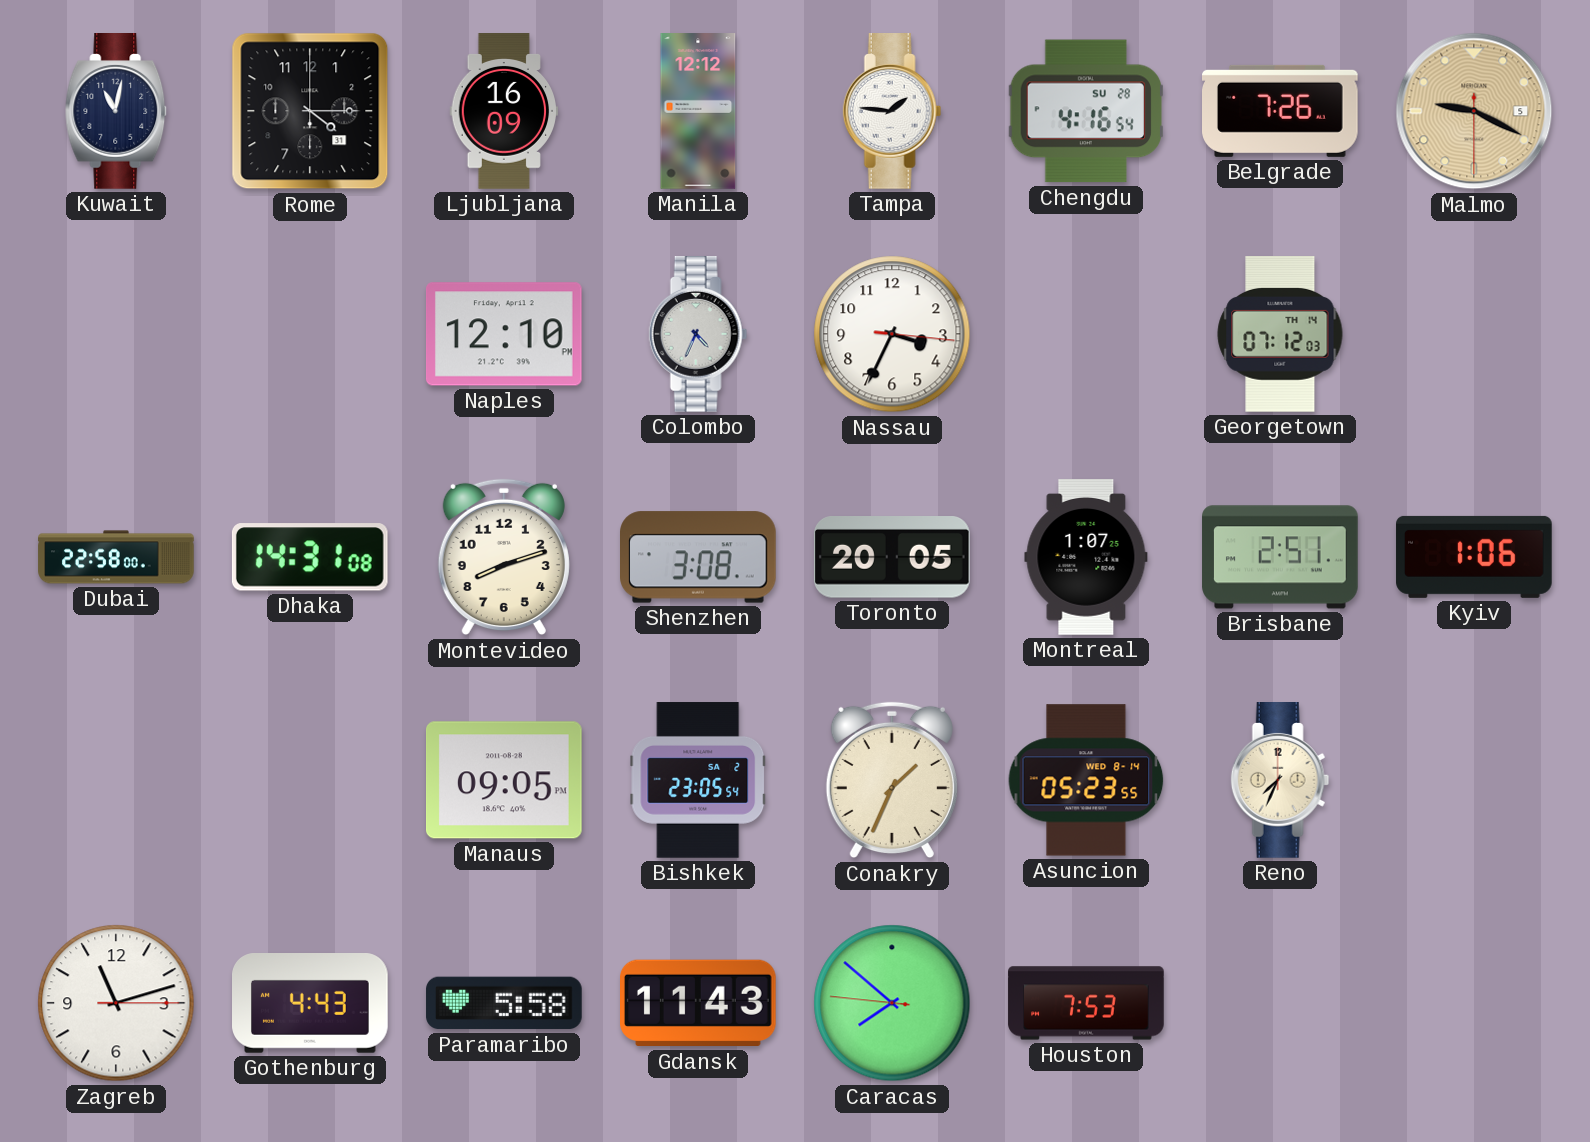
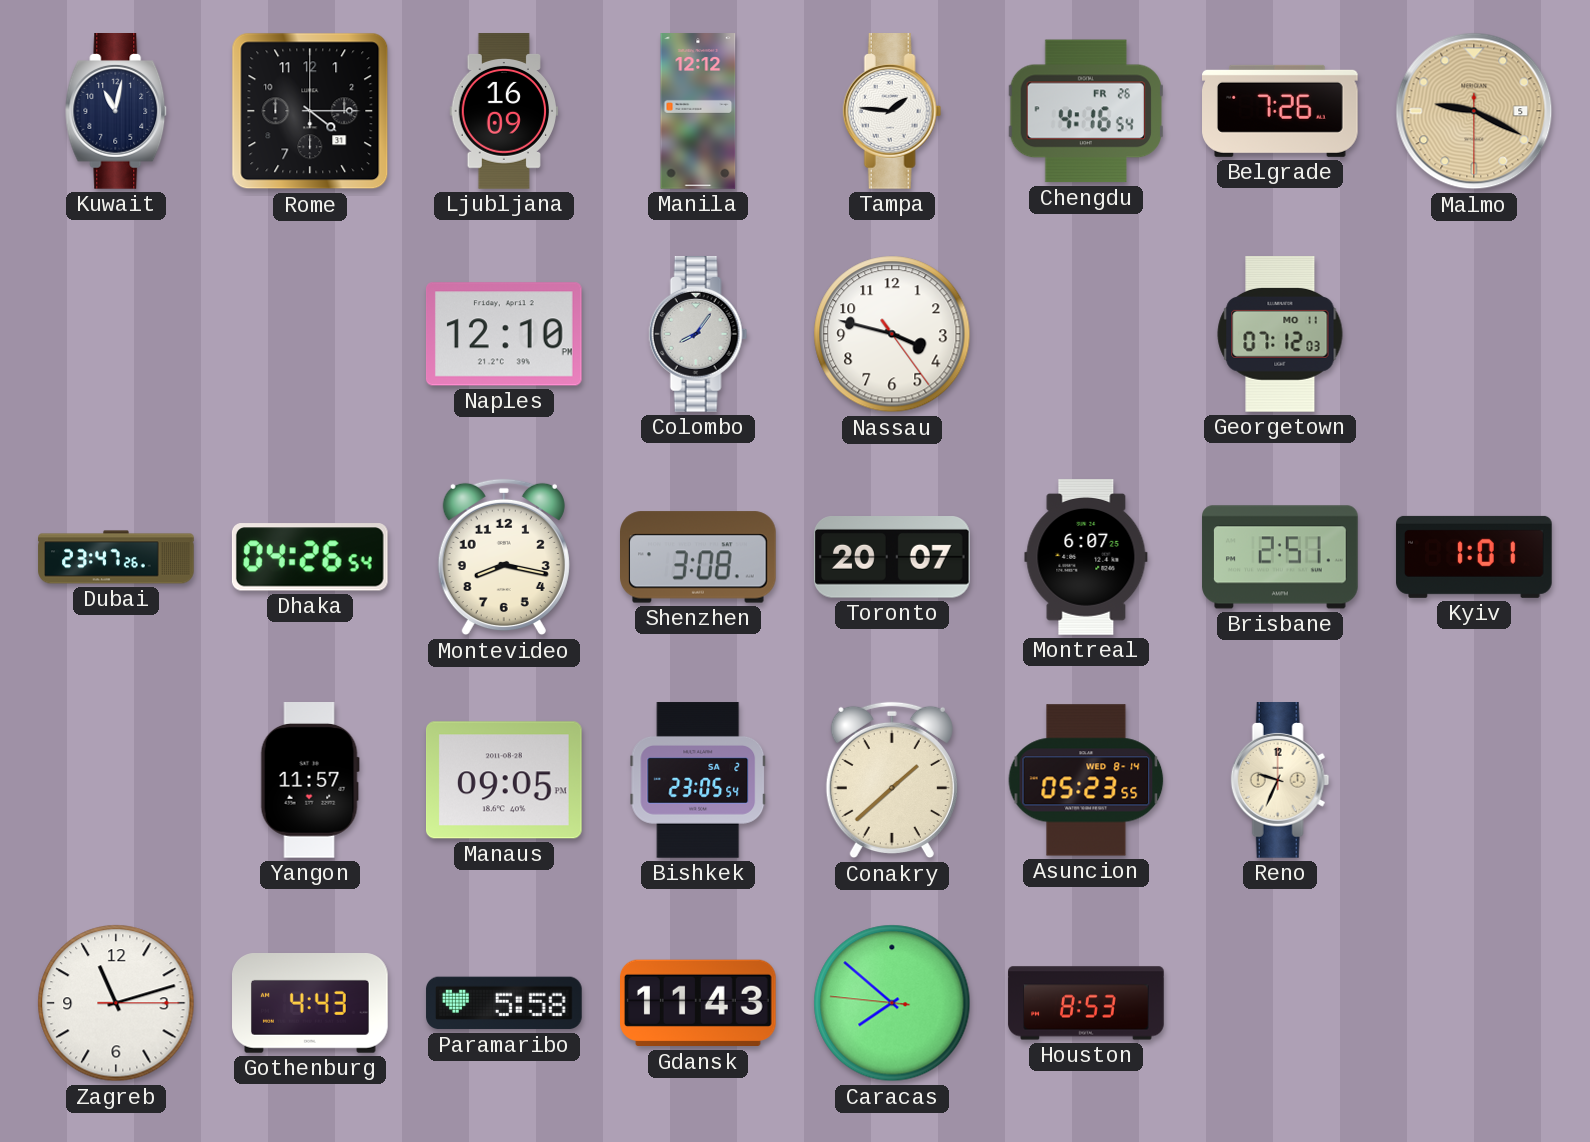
Chengdu date: SU 28 -> FR 26
Colombo: 4:34 -> 8:06
Nassau: 3:34 -> 3:47
Georgetown date: TH 14 -> MO 11
Dubai: 22:58 -> 23:47
Dhaka: 14:31 -> 04:26
Montevideo: 8:12 -> 8:17
Toronto: 20:05 -> 20:07
Montreal: 1:07 -> 6:07
Kyiv: 1:06 -> 1:01
Yangon: none -> 11:57
Conakry: 1:34 -> 1:38
Reno: 7:34 -> 9:34
Houston: 7:53 -> 8:53
